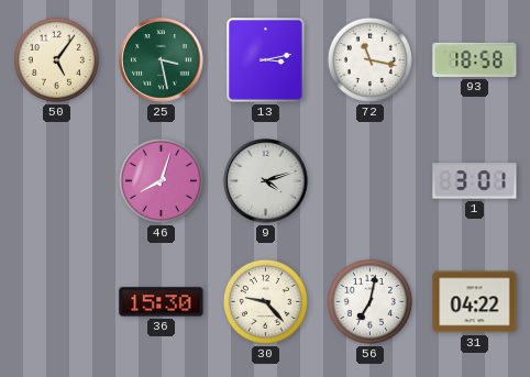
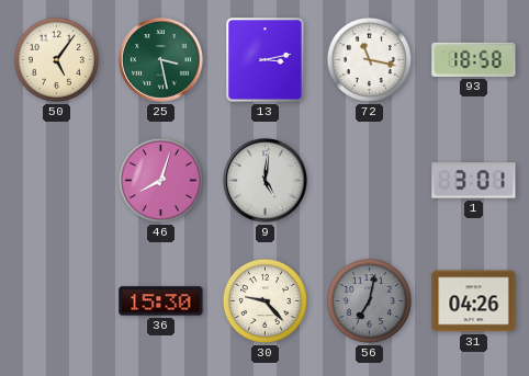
9: 4:12 -> 5:01
56 dial: white -> grey
31: 04:22 -> 04:26
